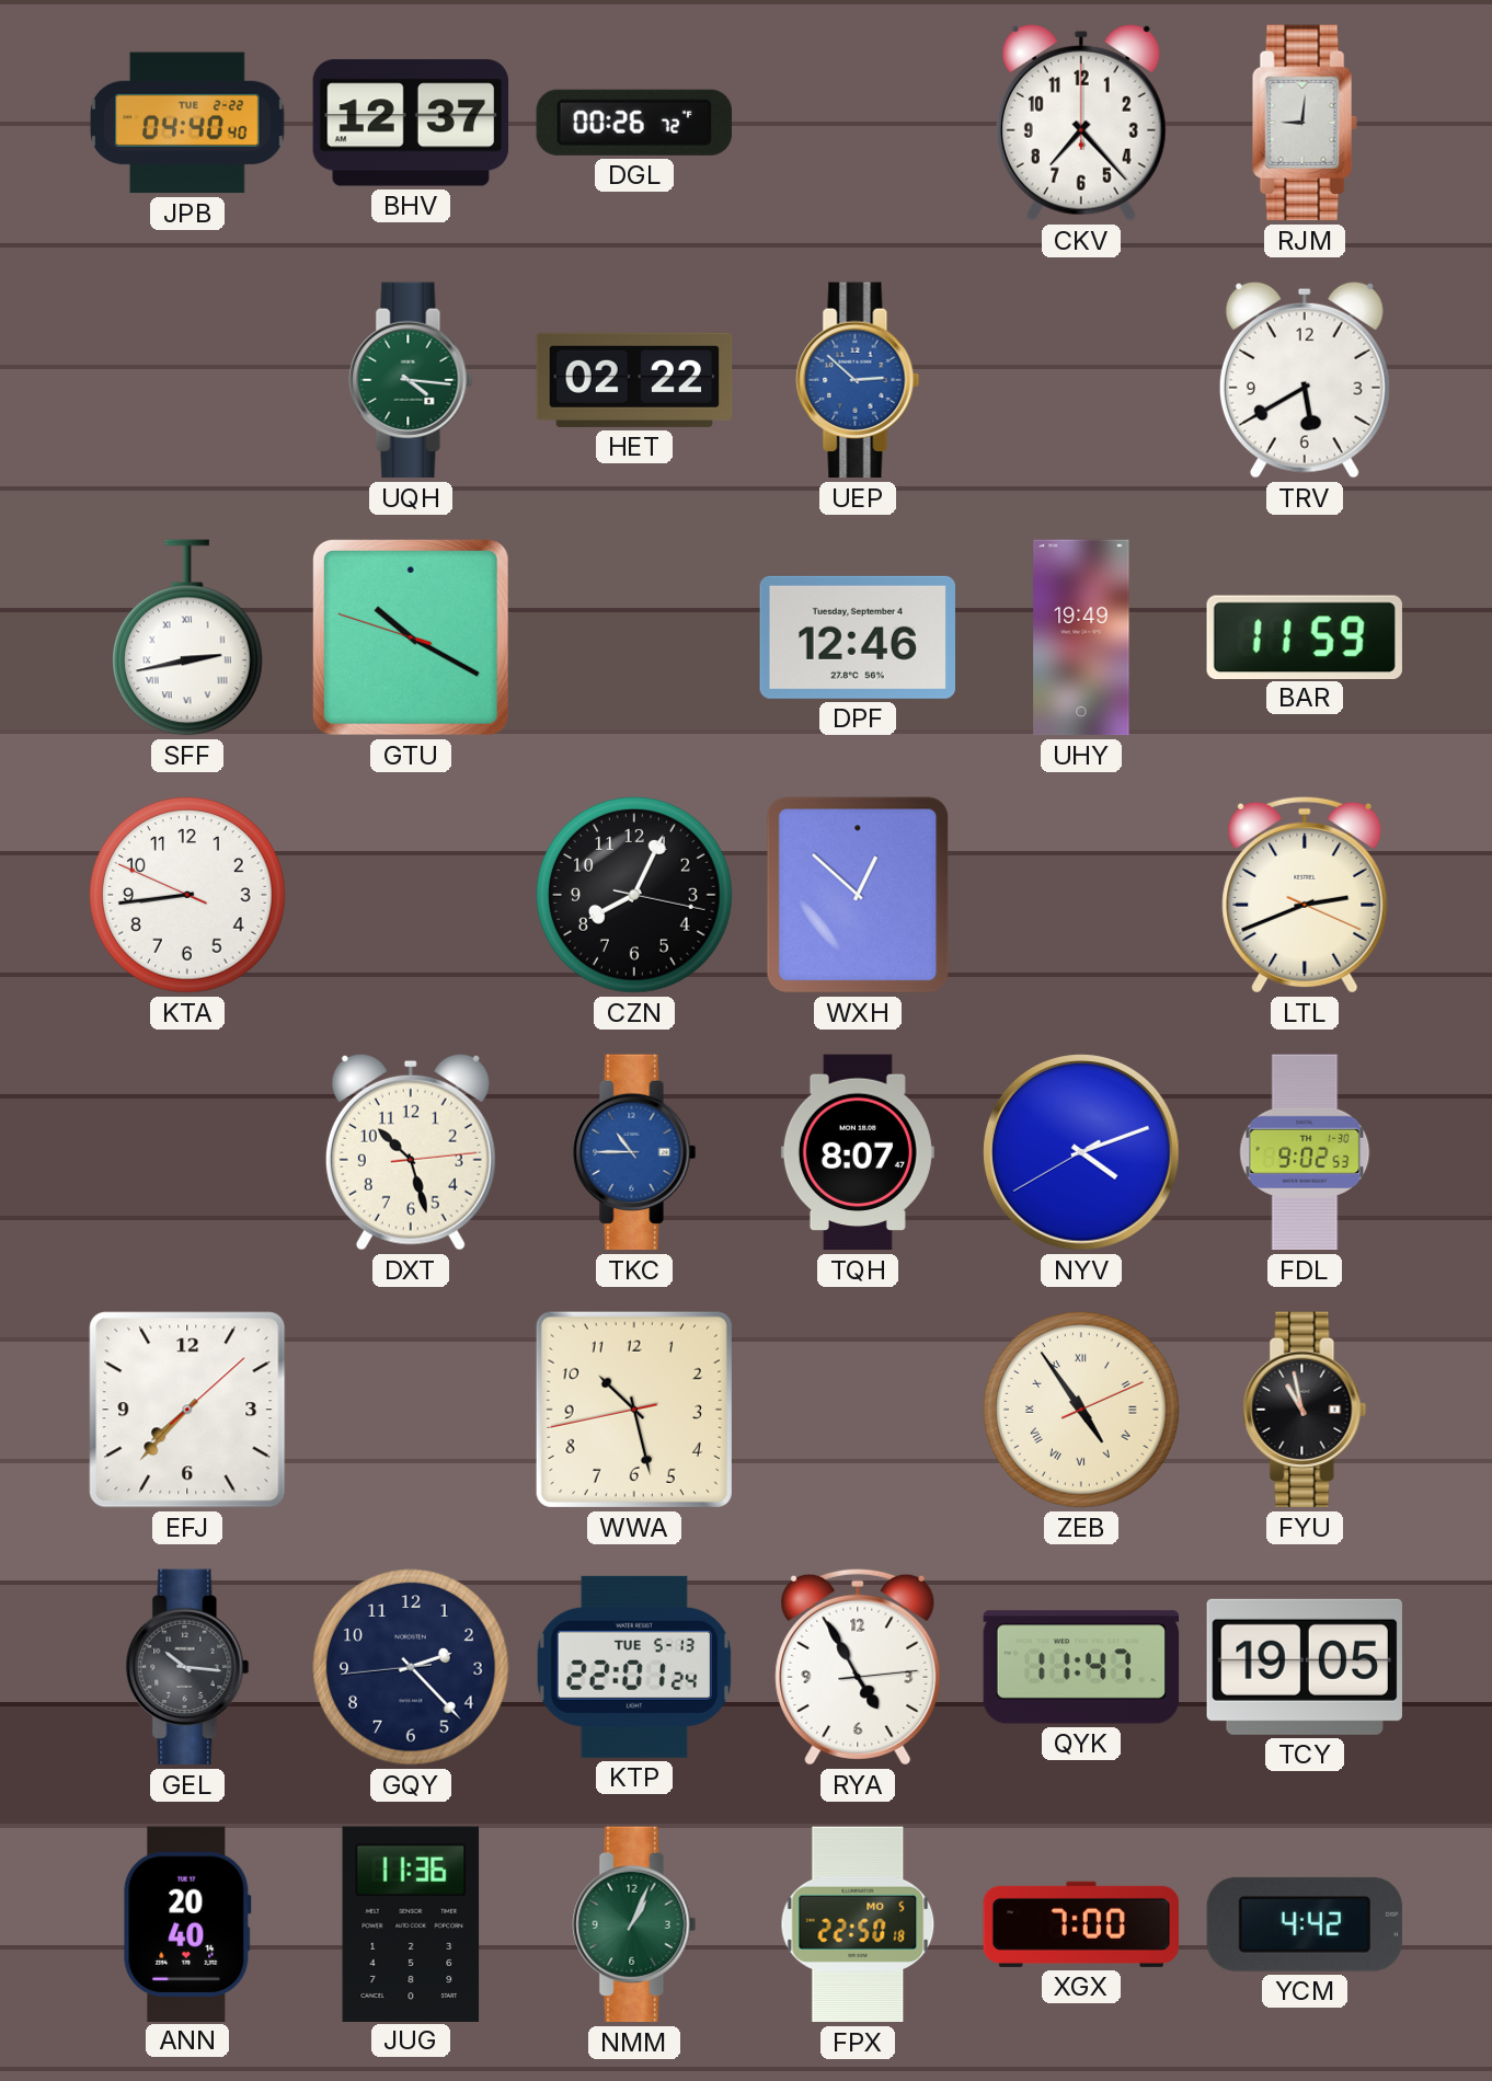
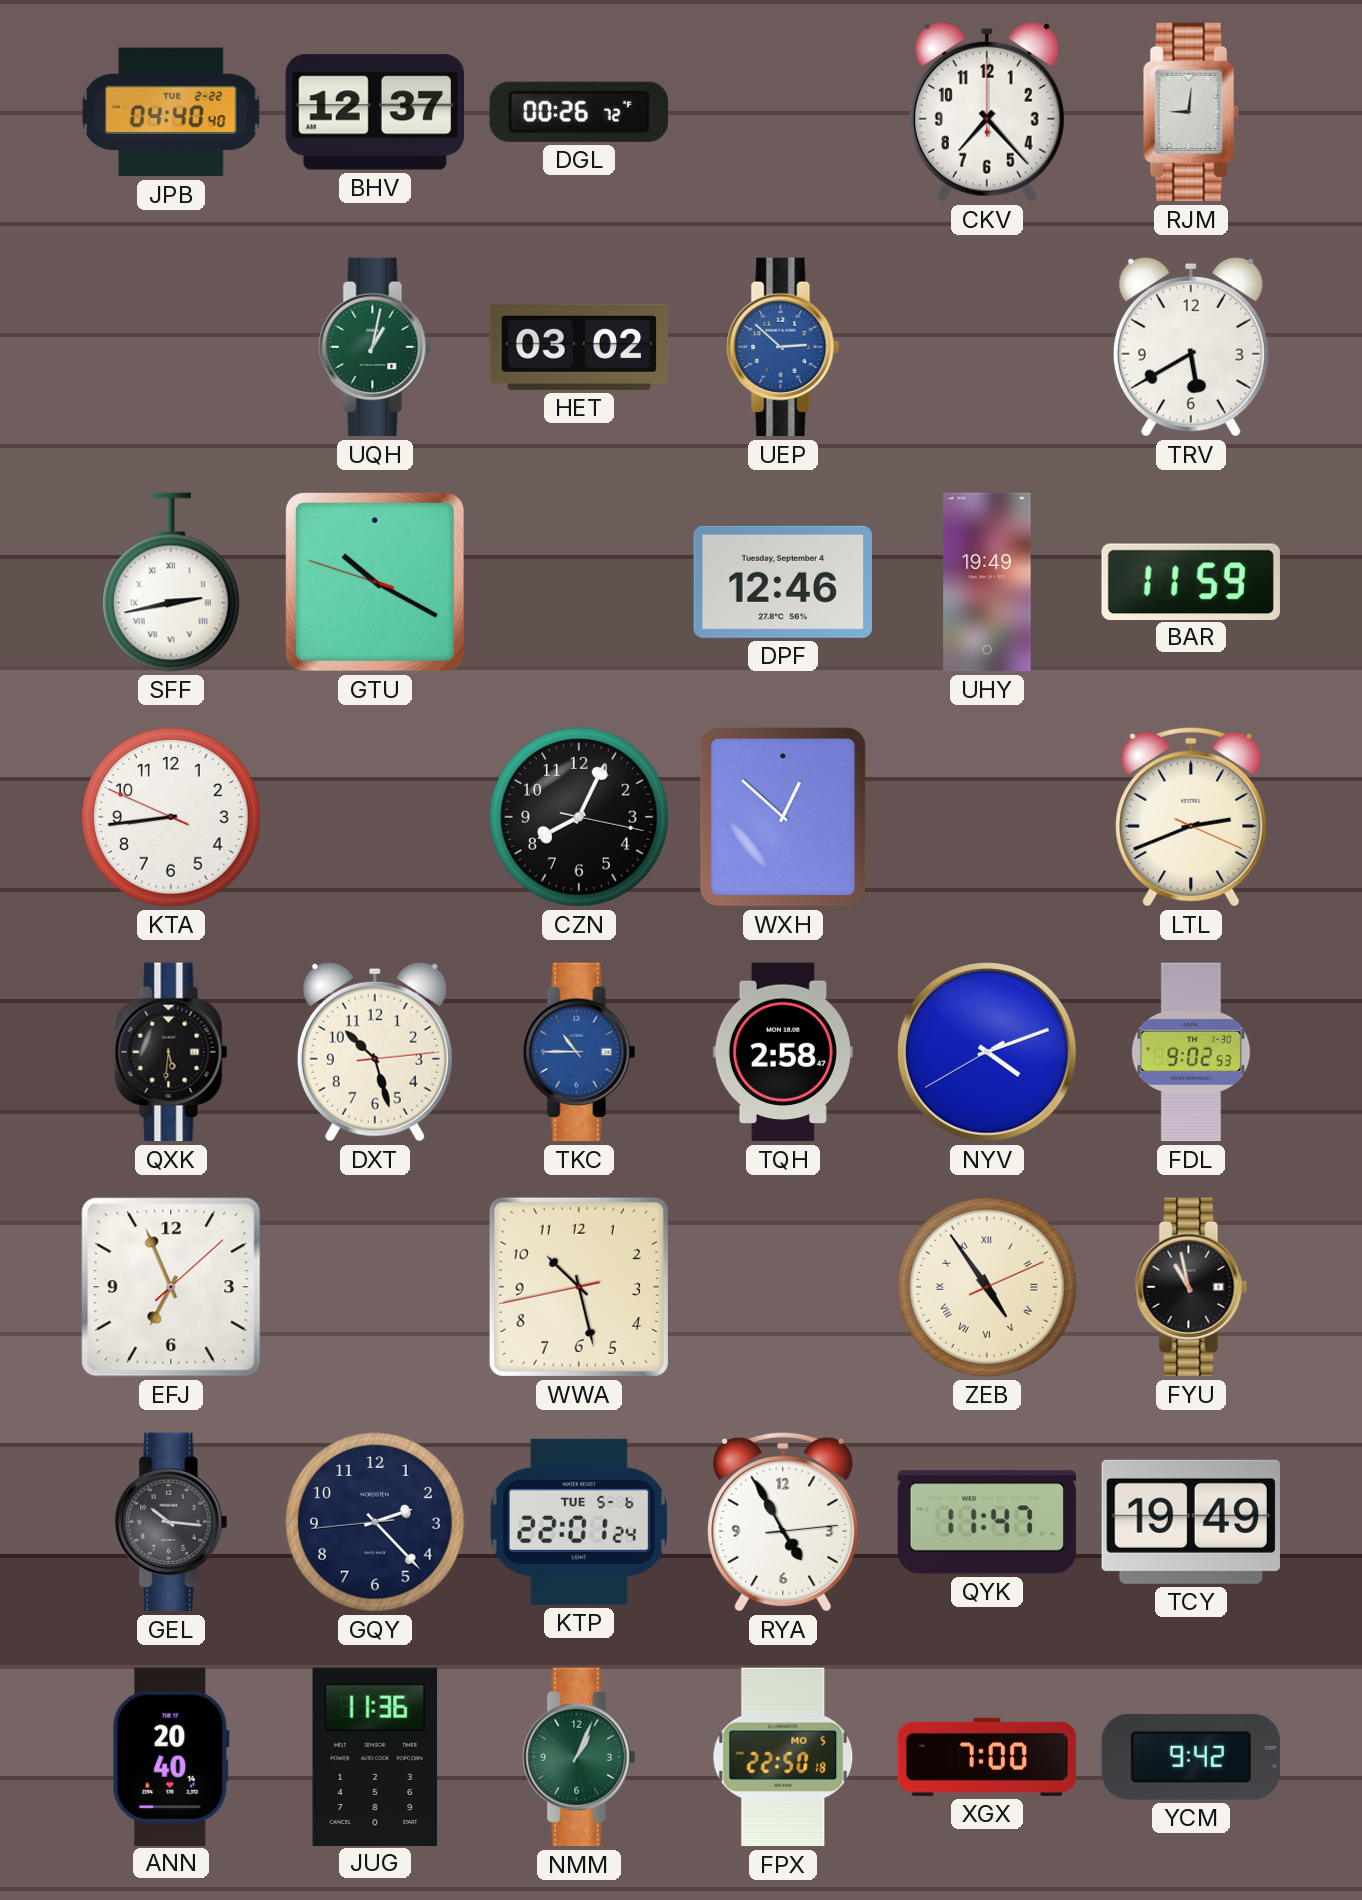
UQH: 4:16 -> 1:02
HET: 02:22 -> 03:02
QXK: none -> 5:31
TQH: 8:07 -> 2:58
EFJ: 7:37 -> 6:56
KTP date: TUE 5-13 -> TUE 5-6
TCY: 19:05 -> 19:49
YCM: 4:42 -> 9:42
